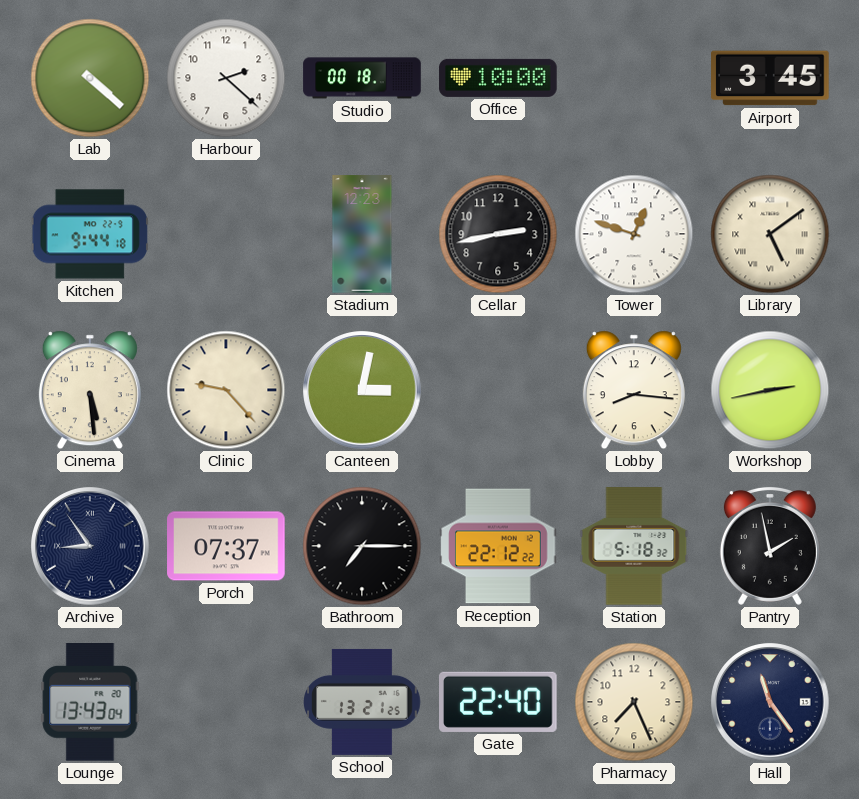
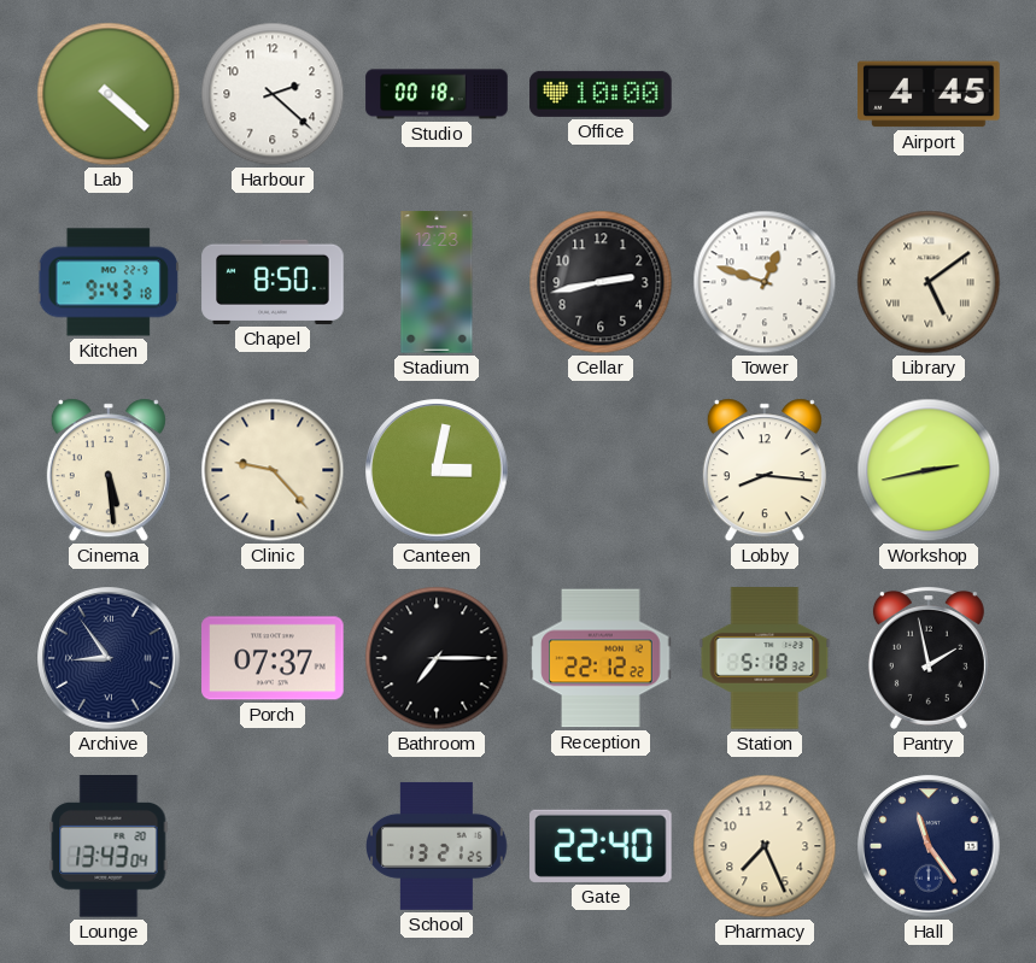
Airport: 3:45 -> 4:45
Kitchen: 9:44 -> 9:43
Chapel: none -> 8:50
